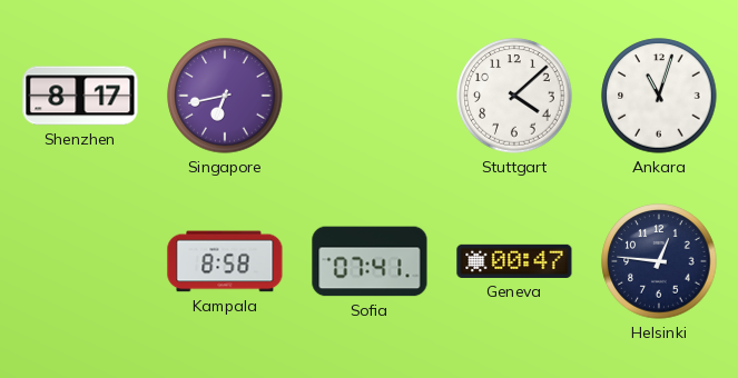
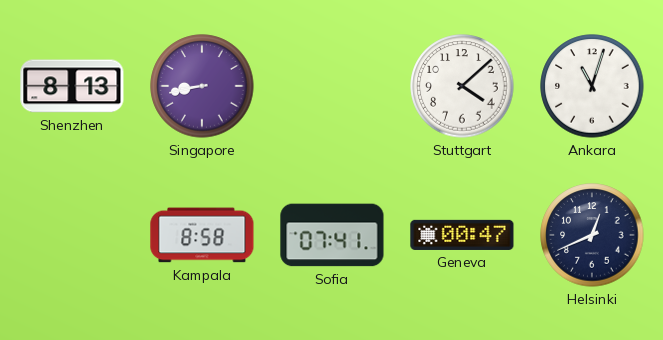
Shenzhen: 8:17 -> 8:13
Singapore: 6:43 -> 8:43
Helsinki: 12:46 -> 12:41
